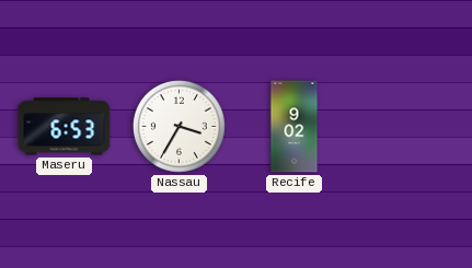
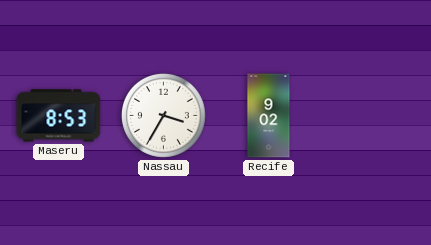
Maseru: 6:53 -> 8:53
